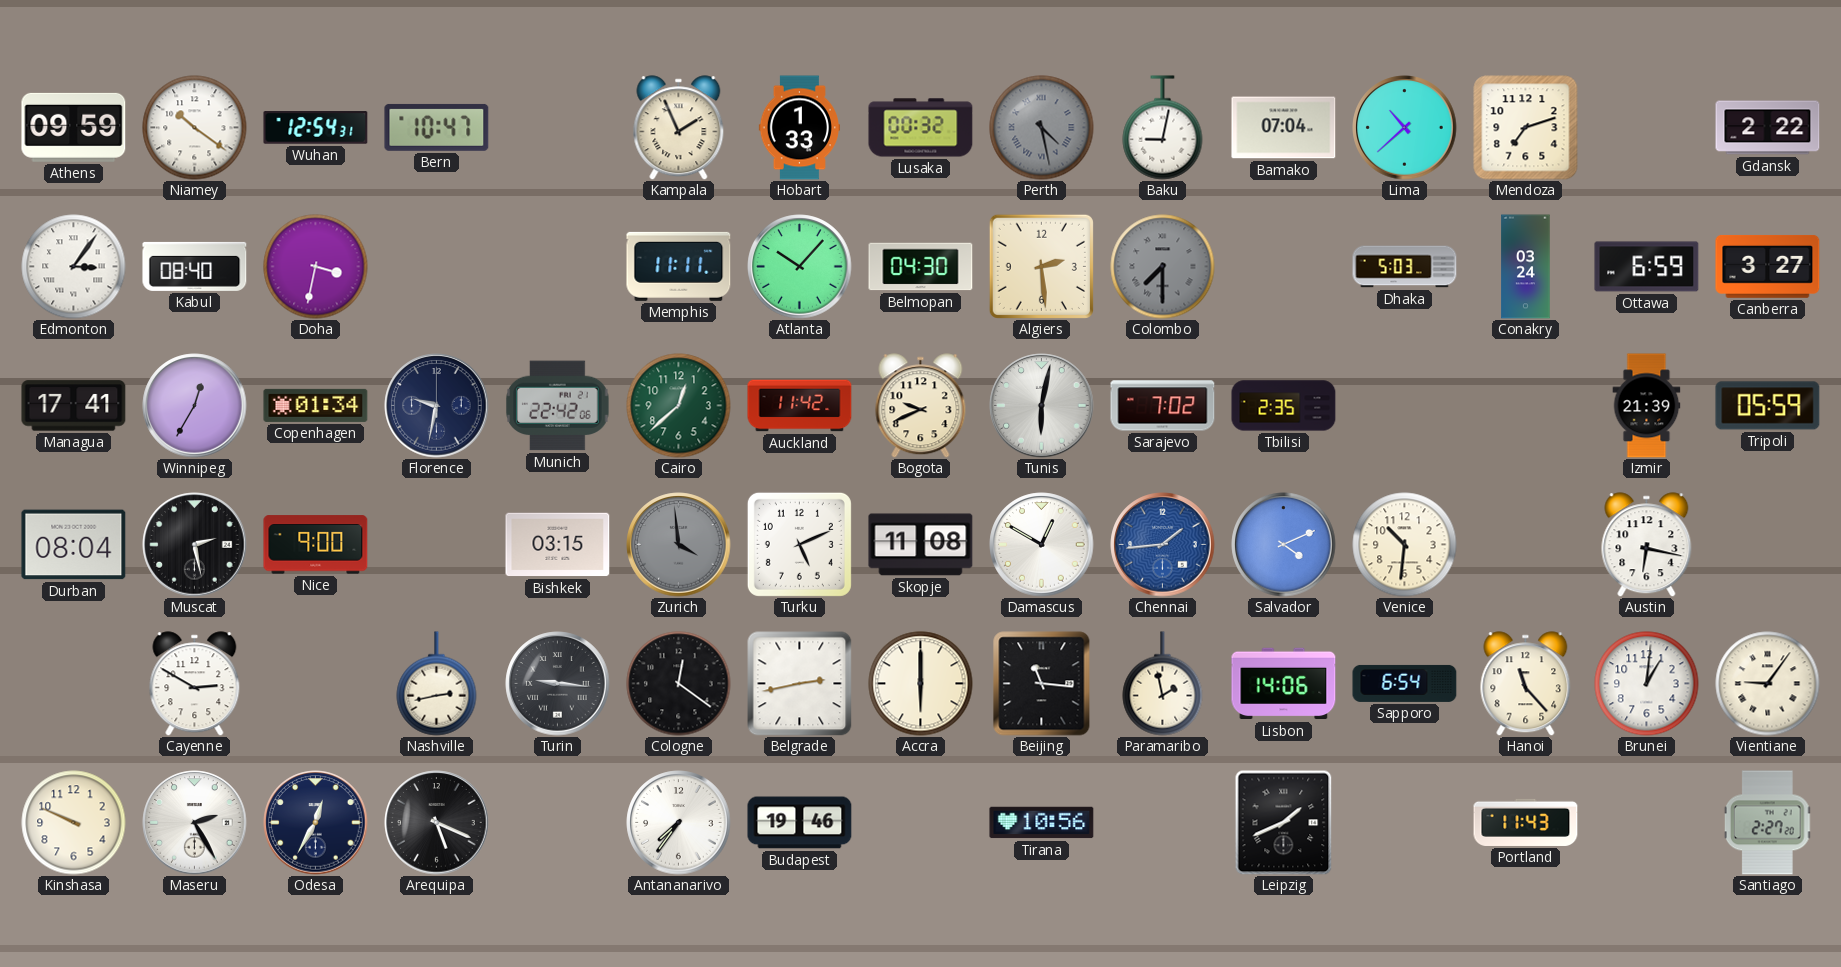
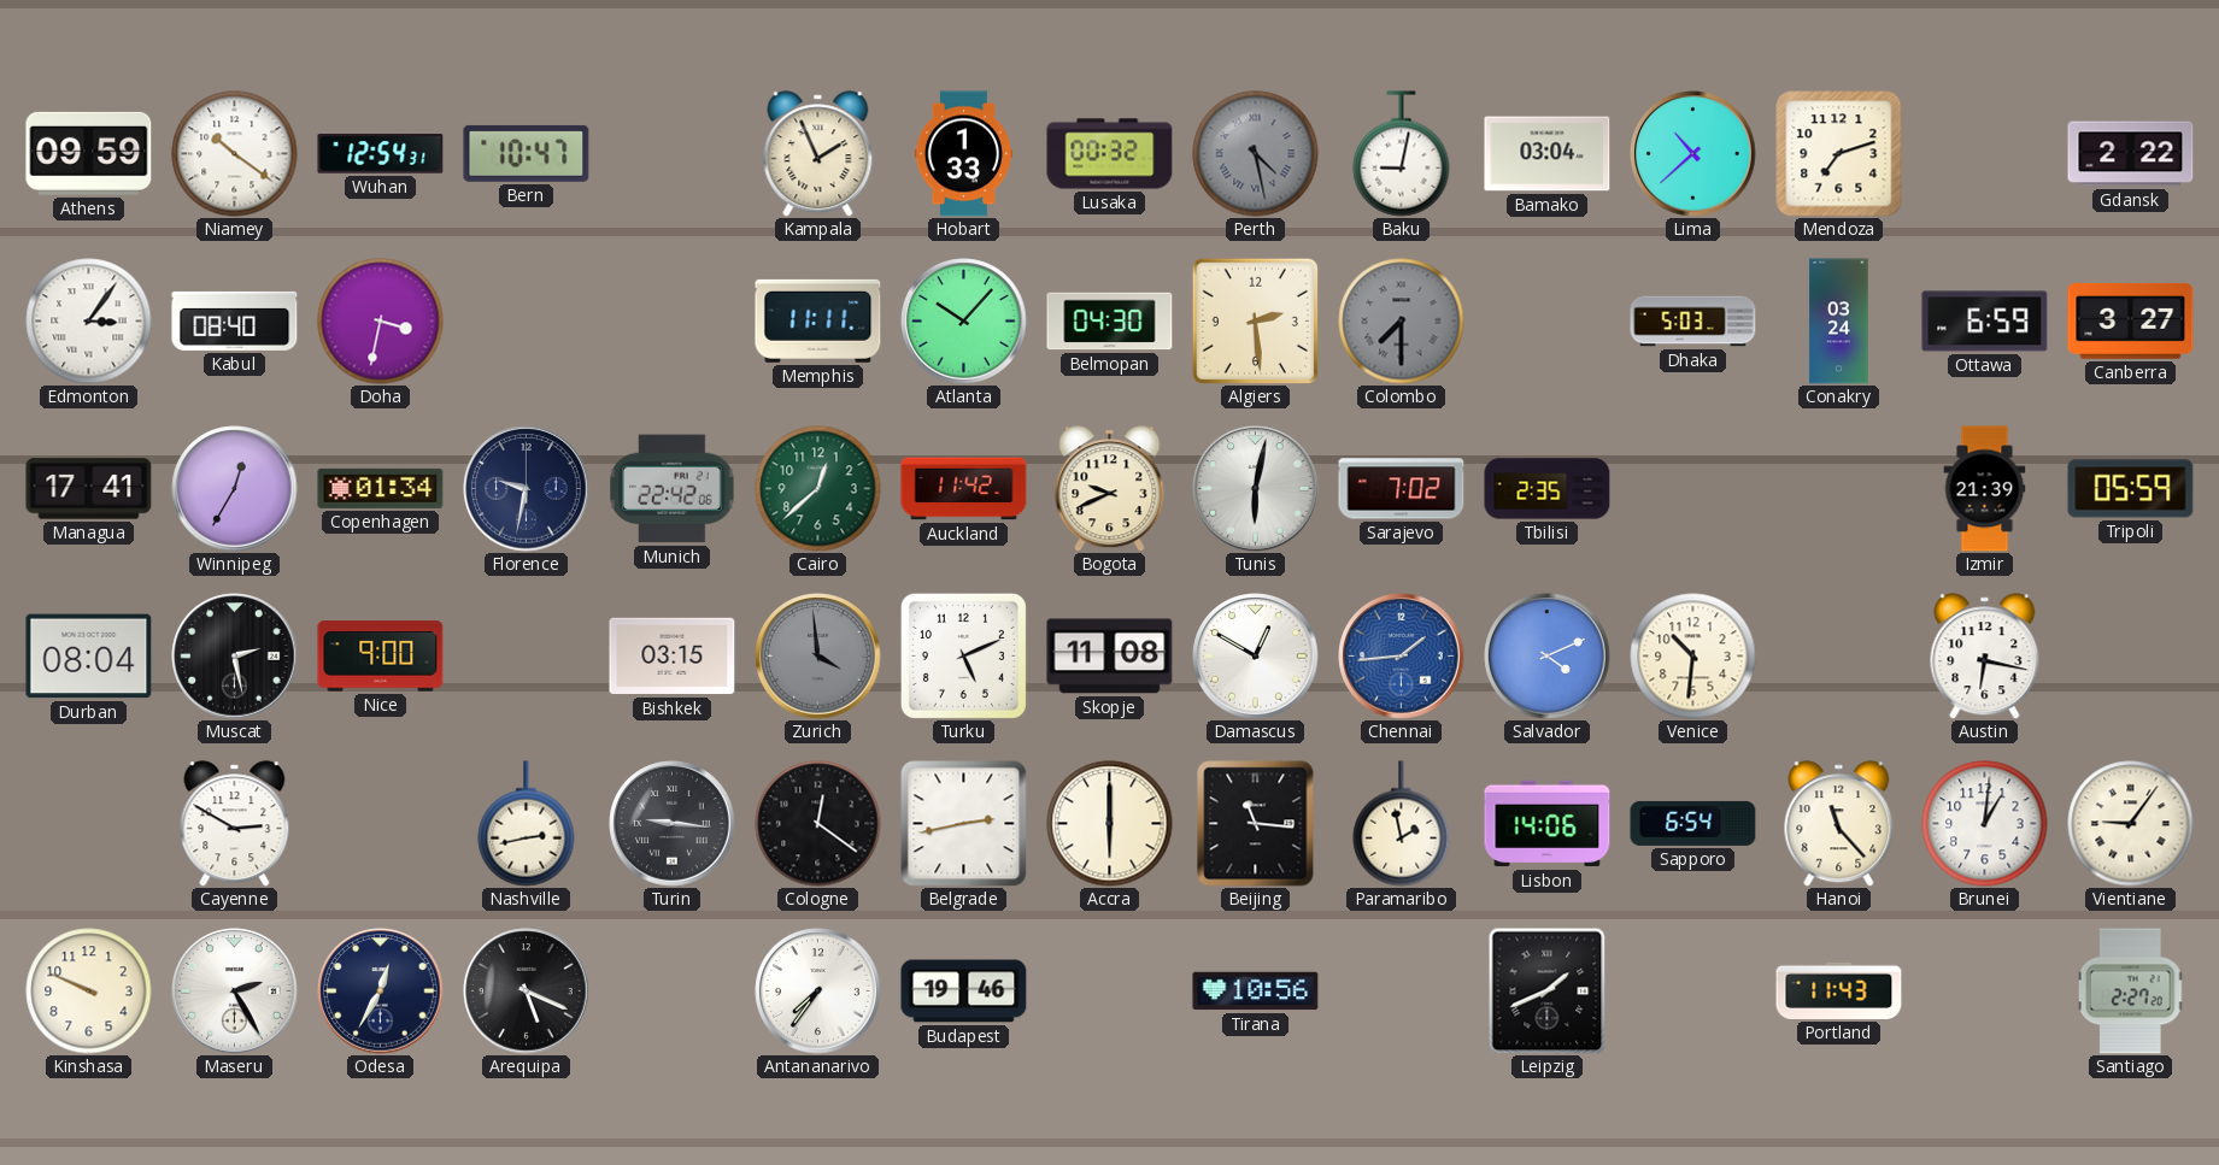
Bamako: 07:04 -> 03:04
